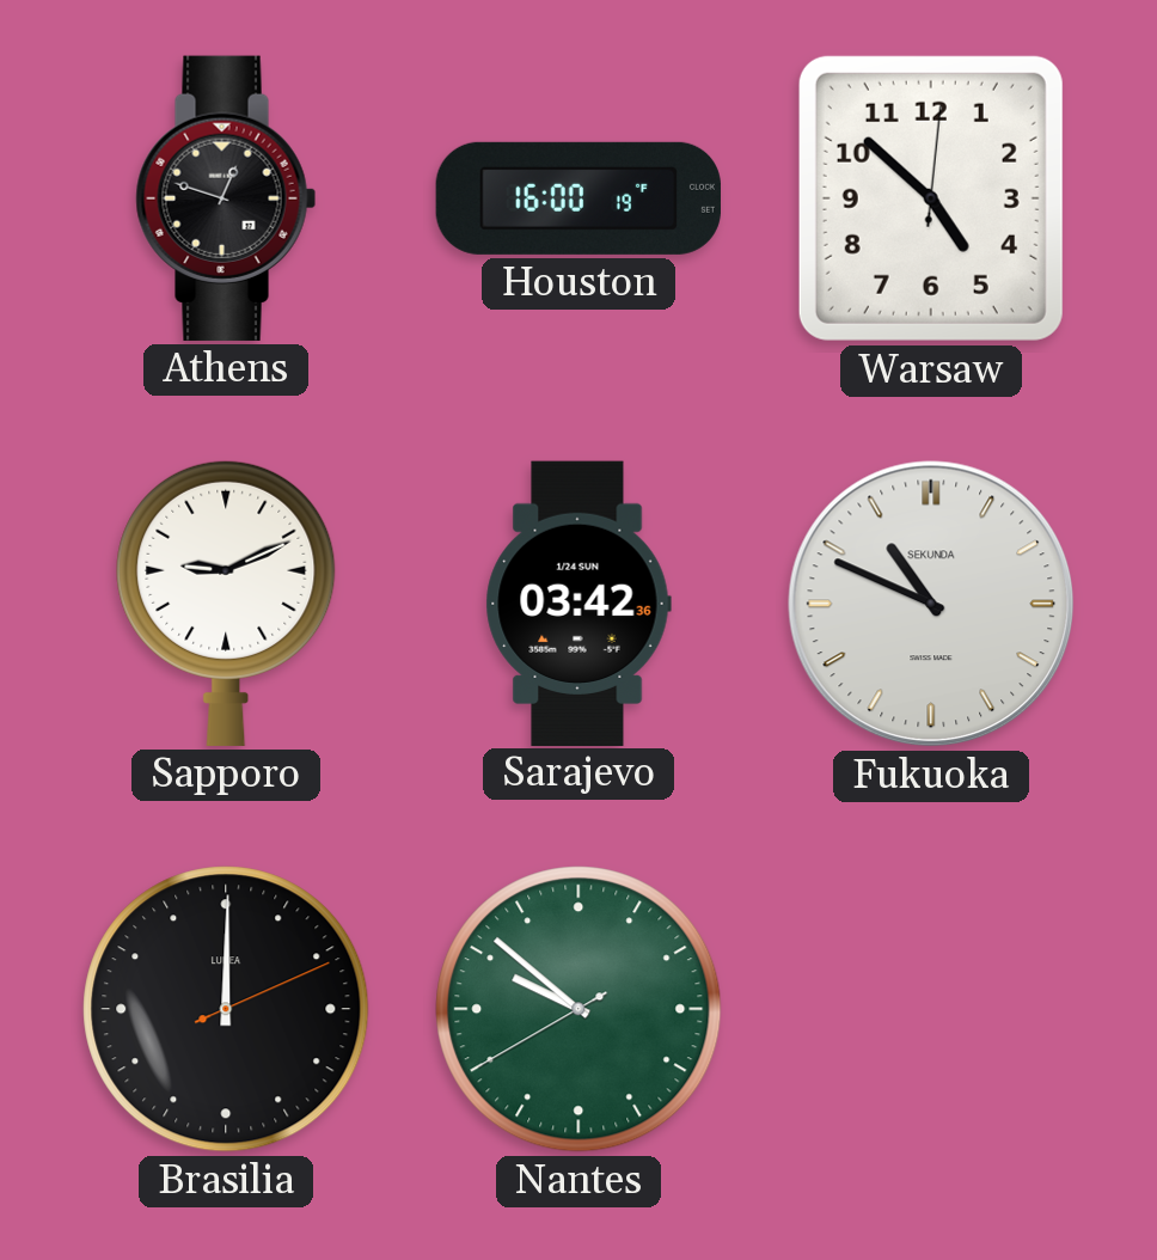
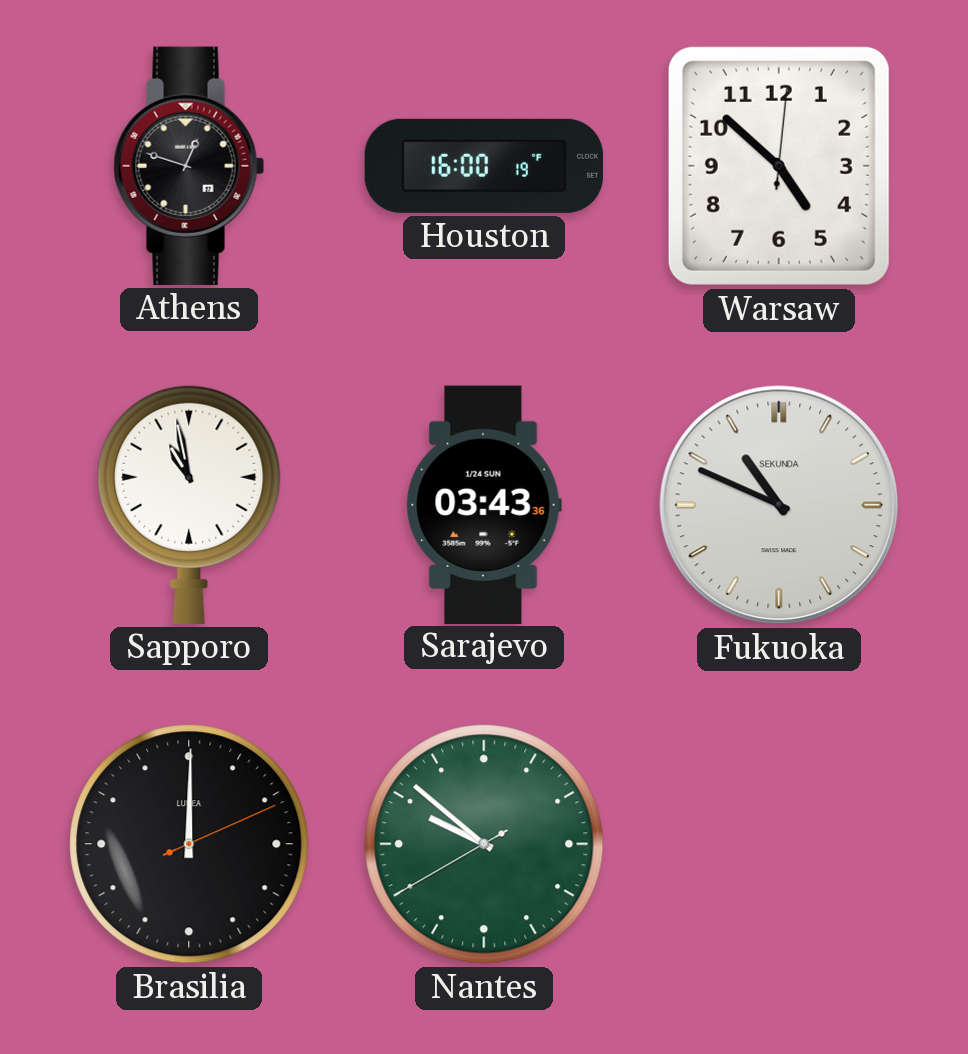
Sapporo: 9:11 -> 10:58
Sarajevo: 03:42 -> 03:43
